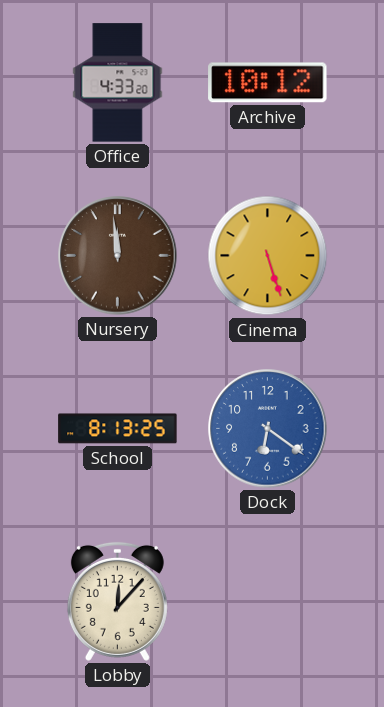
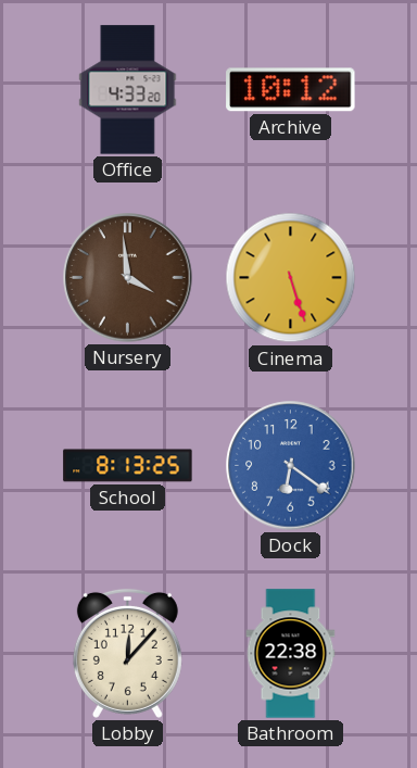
Nursery: 11:59 -> 3:59
Bathroom: none -> 22:38
